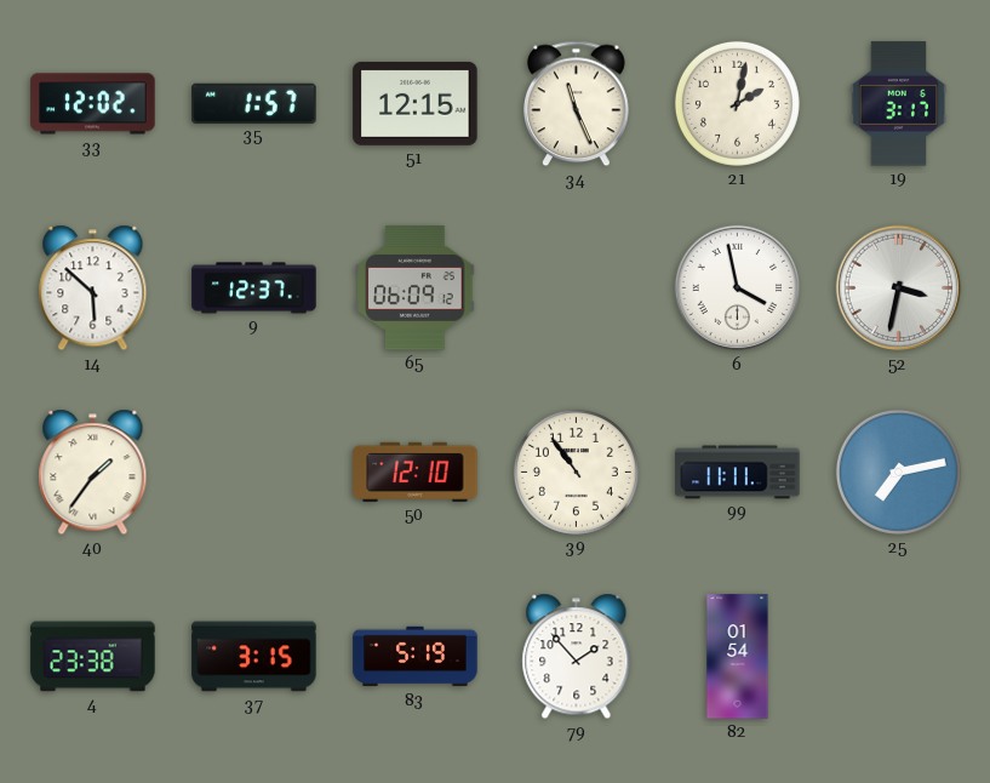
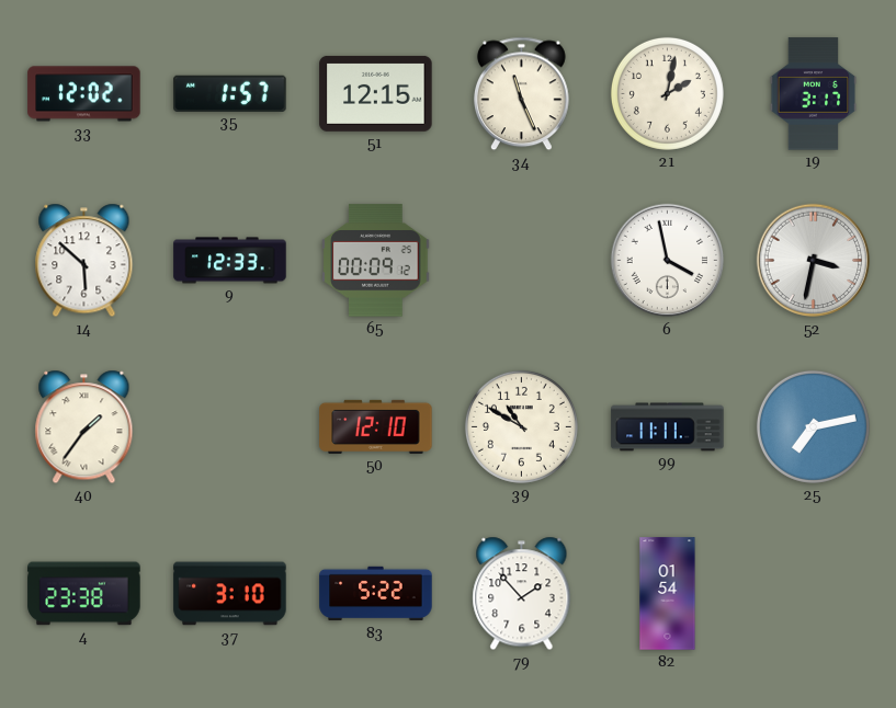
9: 12:37 -> 12:33
65: 06:09 -> 00:09
39: 10:54 -> 10:50
37: 3:15 -> 3:10
83: 5:19 -> 5:22
